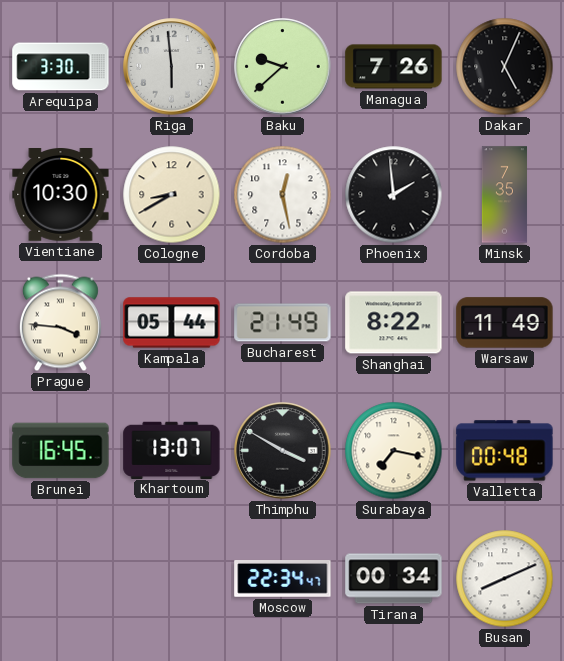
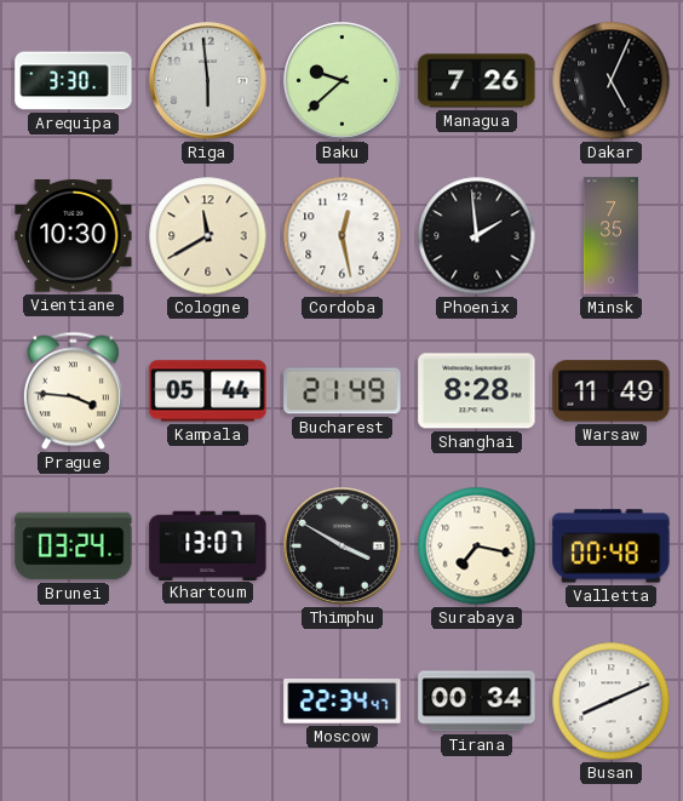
Cologne: 8:40 -> 11:40
Shanghai: 8:22 -> 8:28
Brunei: 16:45 -> 03:24
